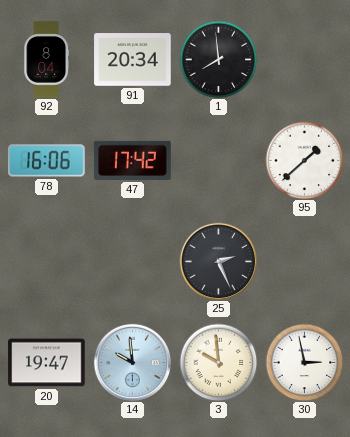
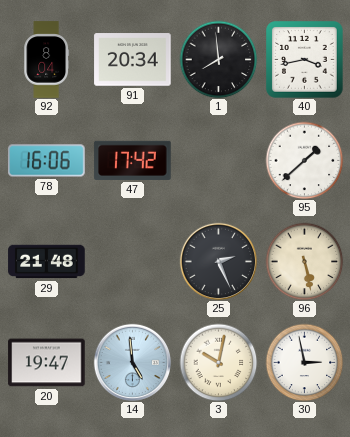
40: none -> 3:43
29: none -> 21:48
96: none -> 5:28
14: 9:59 -> 4:59
3: 9:59 -> 10:02
